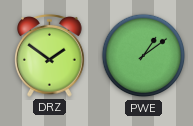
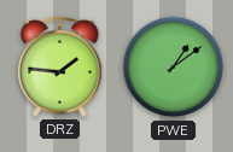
DRZ: 1:51 -> 1:46
